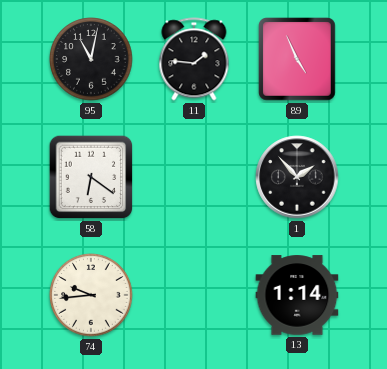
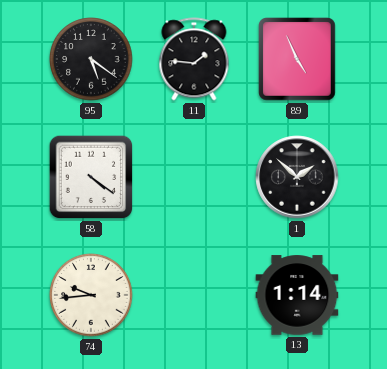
95: 11:02 -> 5:21
58: 6:21 -> 4:21
1: 1:53 -> 1:52
